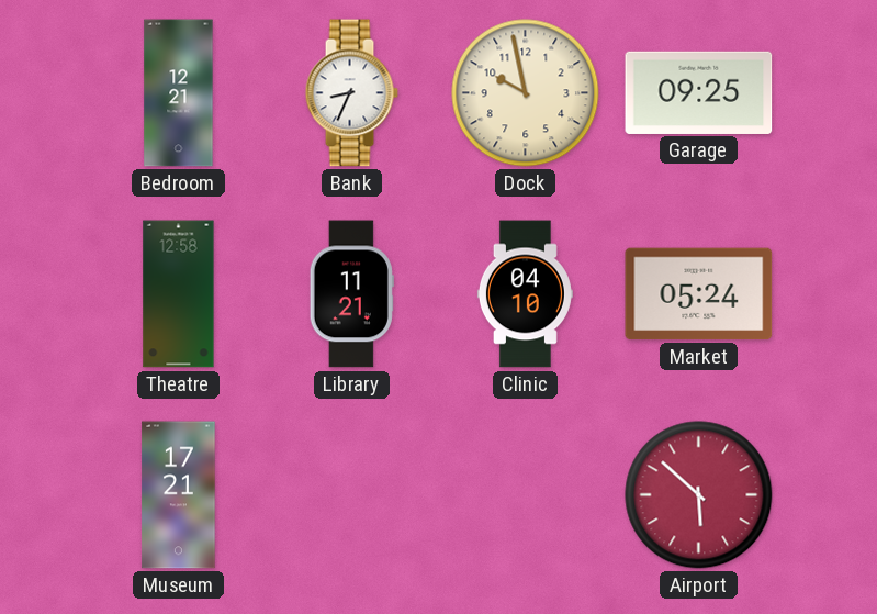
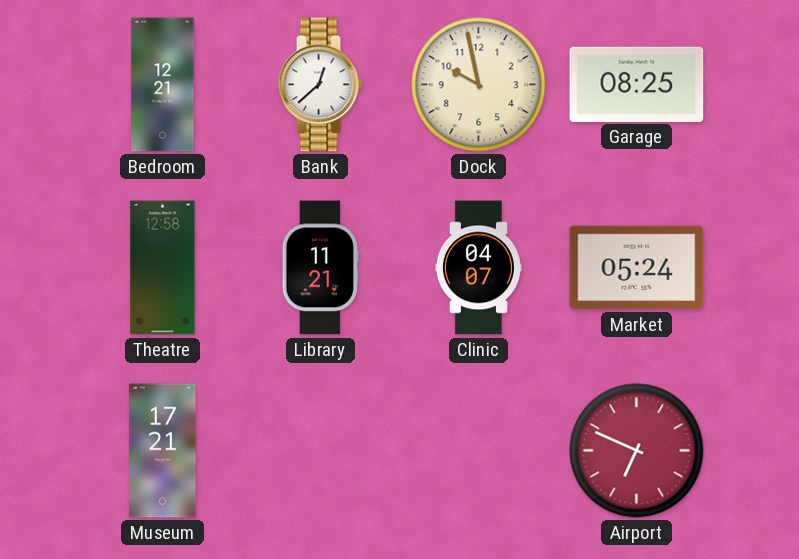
Bank: 8:34 -> 12:38
Garage: 09:25 -> 08:25
Clinic: 04:10 -> 04:07
Airport: 5:52 -> 6:49
